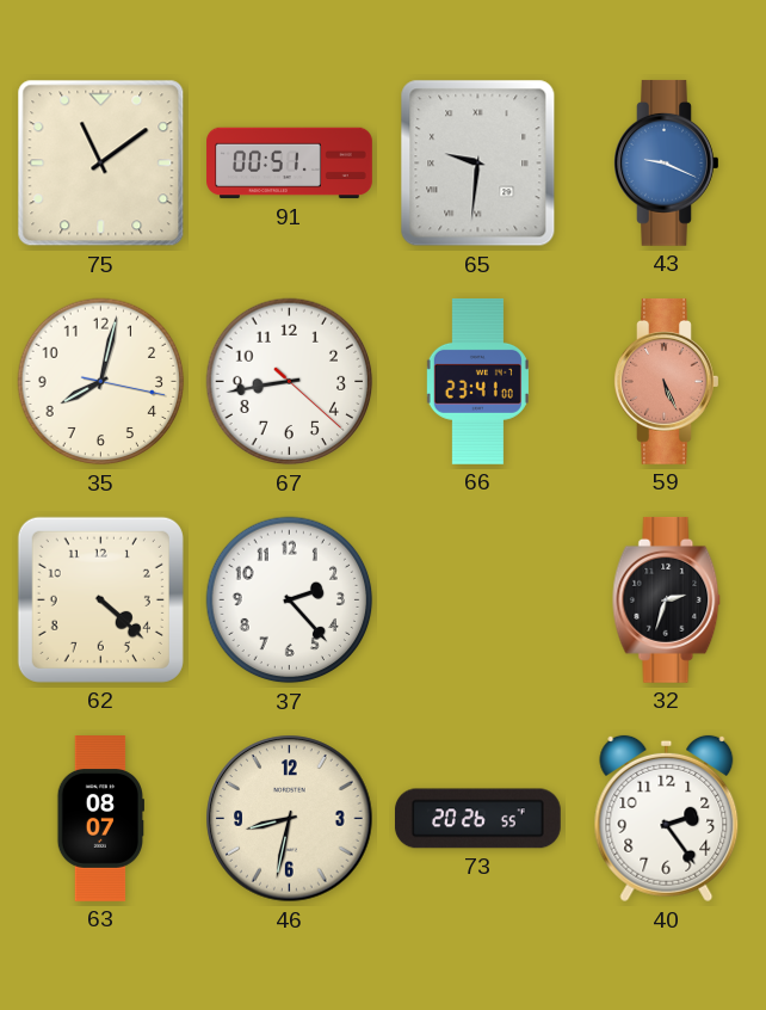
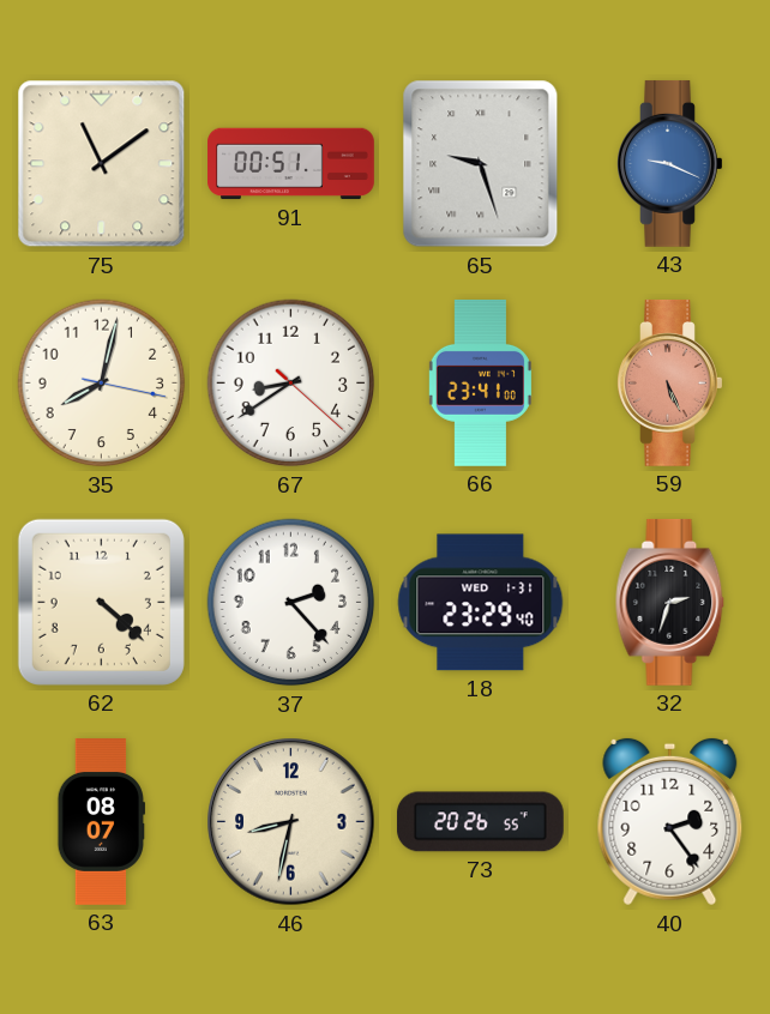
65: 9:31 -> 9:27
67: 8:43 -> 8:39
18: none -> 23:29
